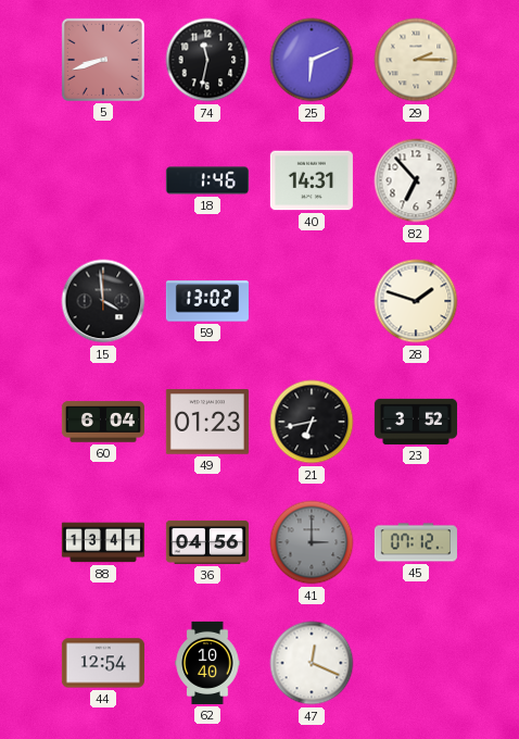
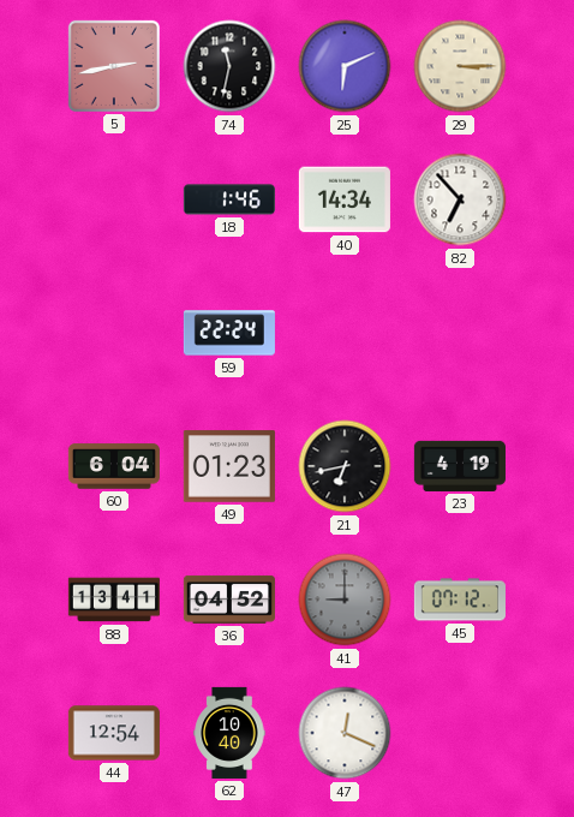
5: 8:42 -> 2:43
29: 2:15 -> 3:15
40: 14:31 -> 14:34
15: 3:59 -> none
59: 13:02 -> 22:24
28: 1:48 -> none
23: 3:52 -> 4:19
36: 04:56 -> 04:52
41: 3:00 -> 9:00
